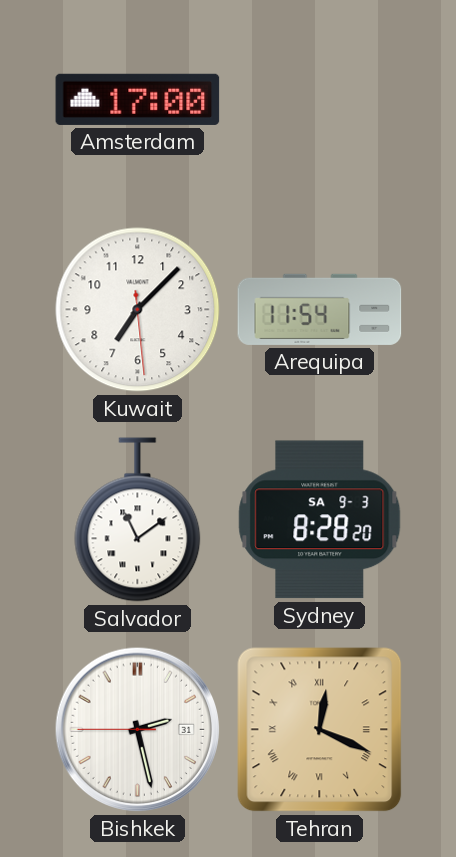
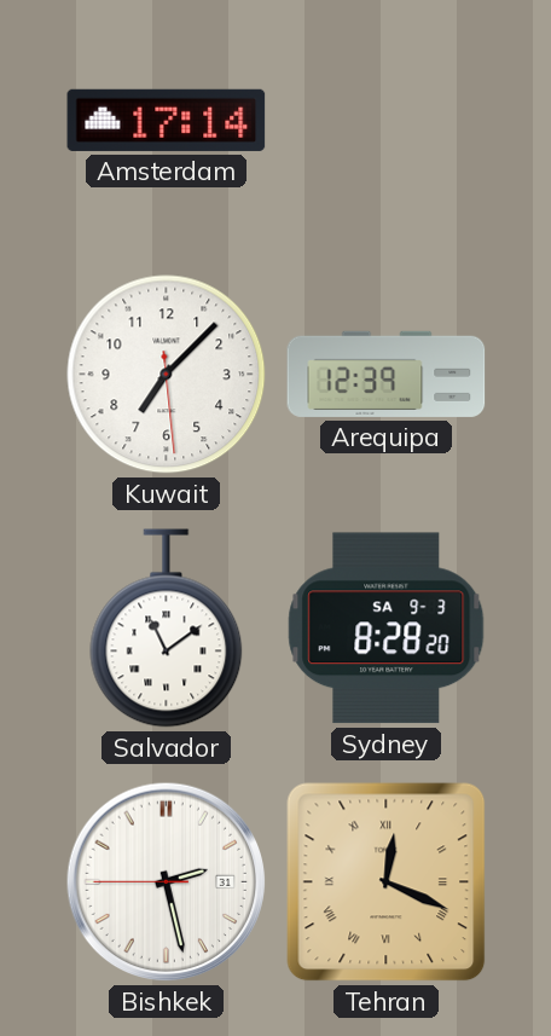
Amsterdam: 17:00 -> 17:14
Arequipa: 11:54 -> 12:39
